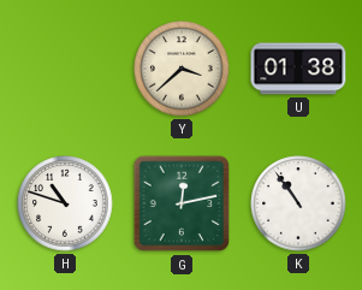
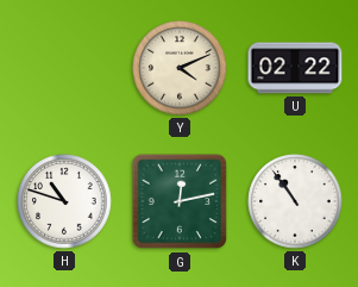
Y: 3:38 -> 4:11
U: 01:38 -> 02:22
